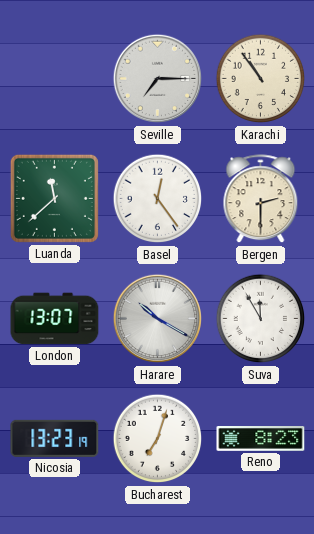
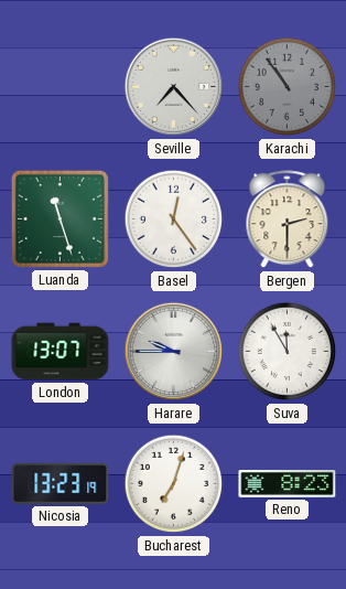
Seville: 7:15 -> 7:23
Karachi dial: cream -> grey
Luanda: 11:38 -> 11:27
Harare: 10:20 -> 9:45
